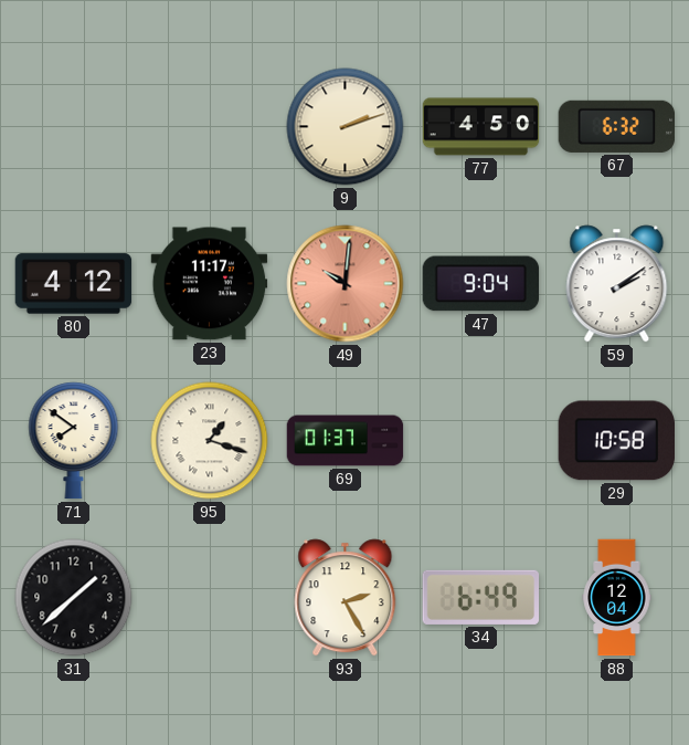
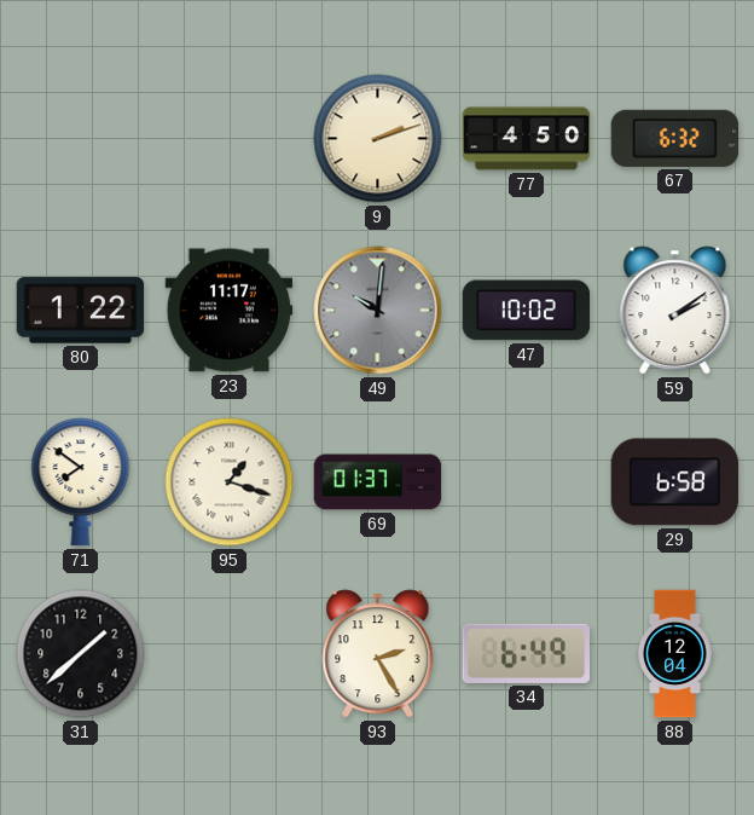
80: 4:12 -> 1:22
49 dial: salmon -> grey
47: 9:04 -> 10:02
29: 10:58 -> 6:58
